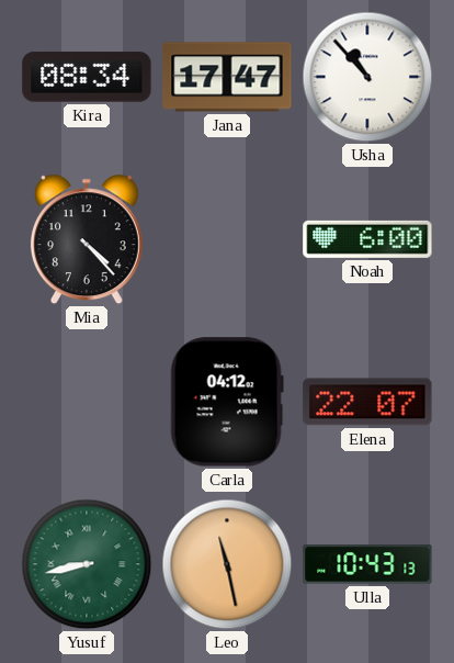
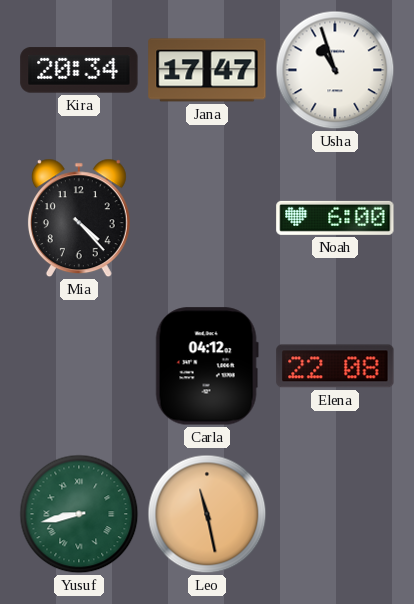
Kira: 08:34 -> 20:34
Usha: 10:53 -> 10:57
Elena: 22:07 -> 22:08
Ulla: 10:43 -> none
